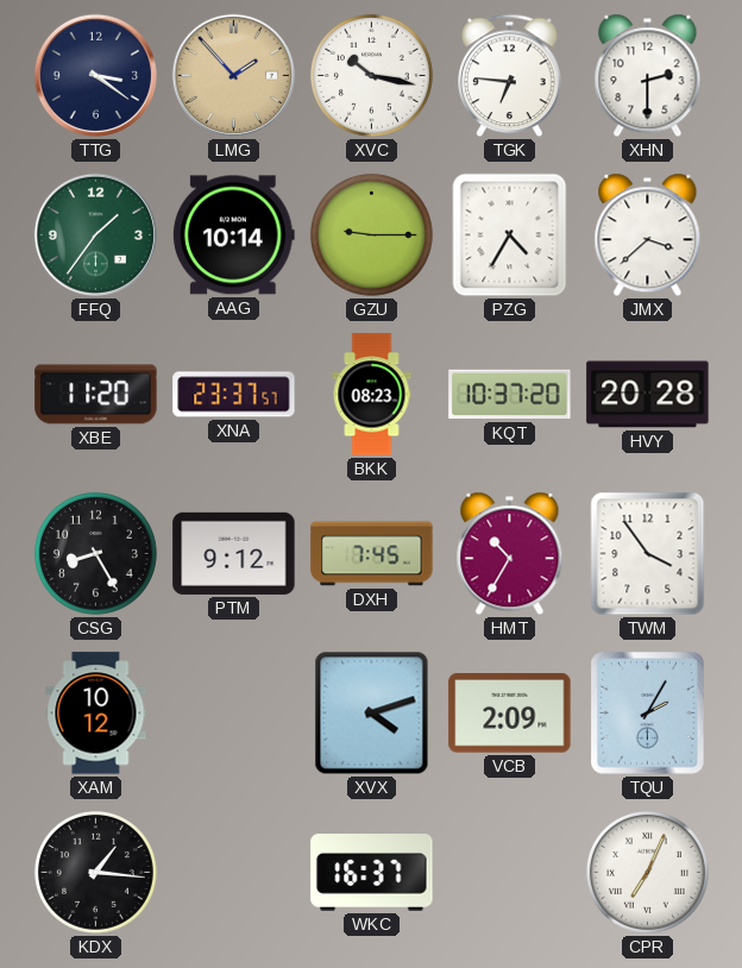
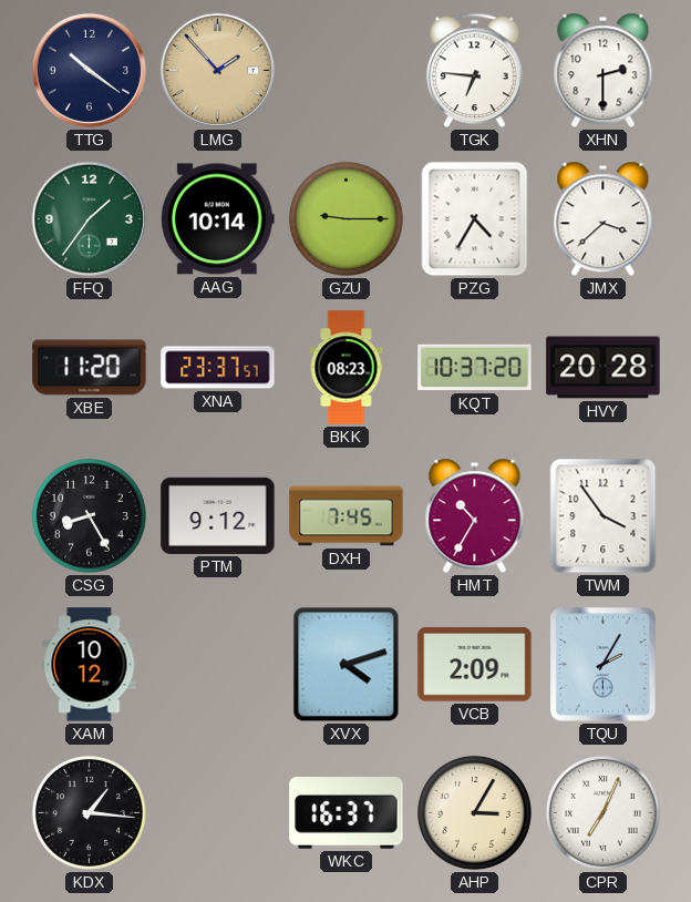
TTG: 3:21 -> 10:21
XVC: 10:17 -> none
AHP: none -> 3:05
